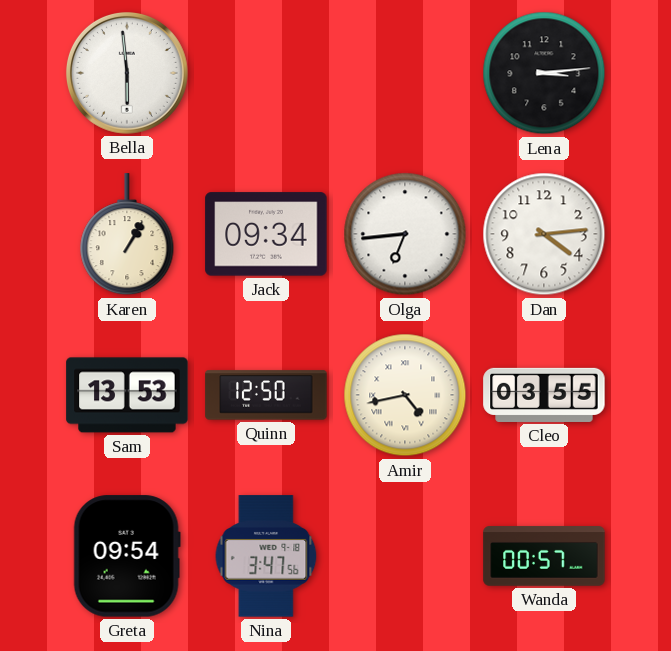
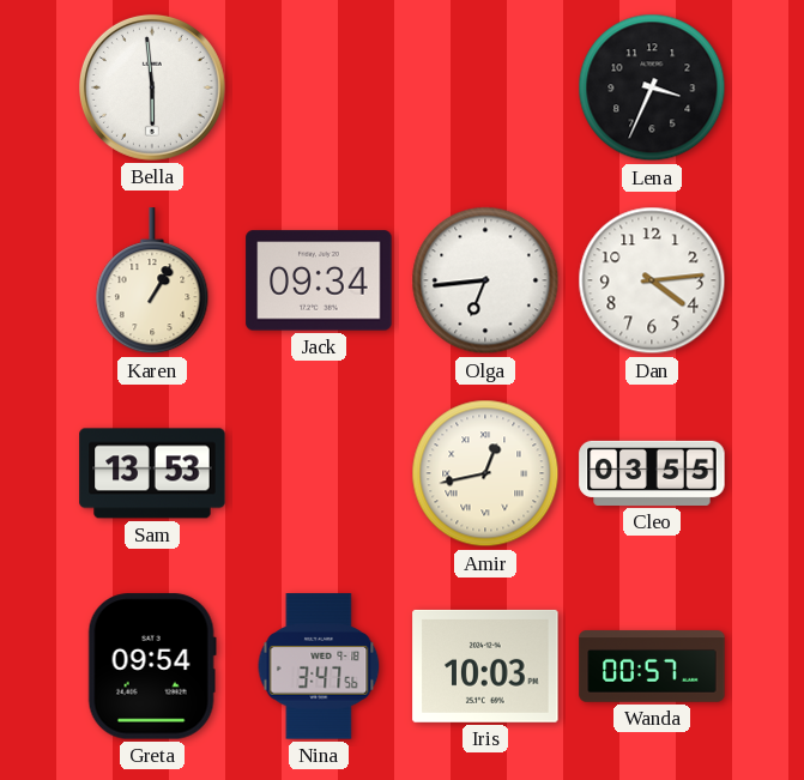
Lena: 3:14 -> 3:34
Quinn: 12:50 -> none
Amir: 4:43 -> 12:43
Iris: none -> 10:03
